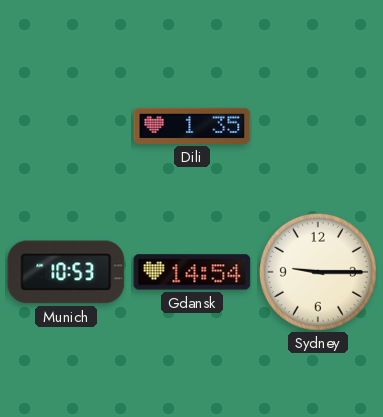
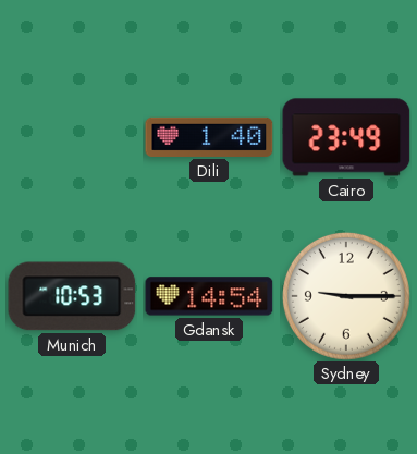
Dili: 1:35 -> 1:40
Cairo: none -> 23:49
